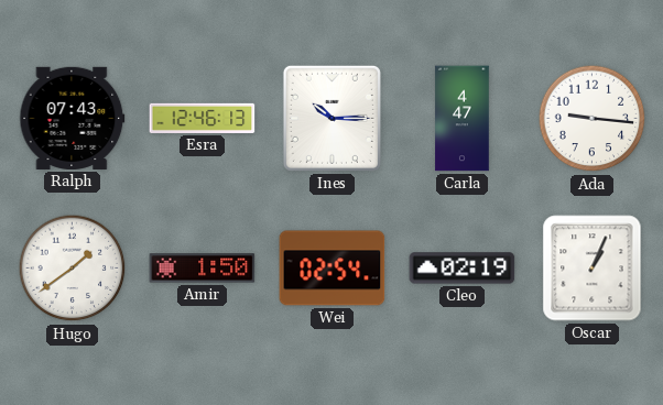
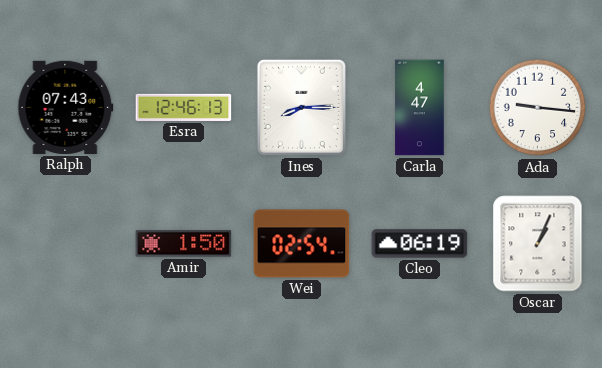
Ines: 10:15 -> 8:15
Hugo: 1:39 -> none
Cleo: 02:19 -> 06:19
